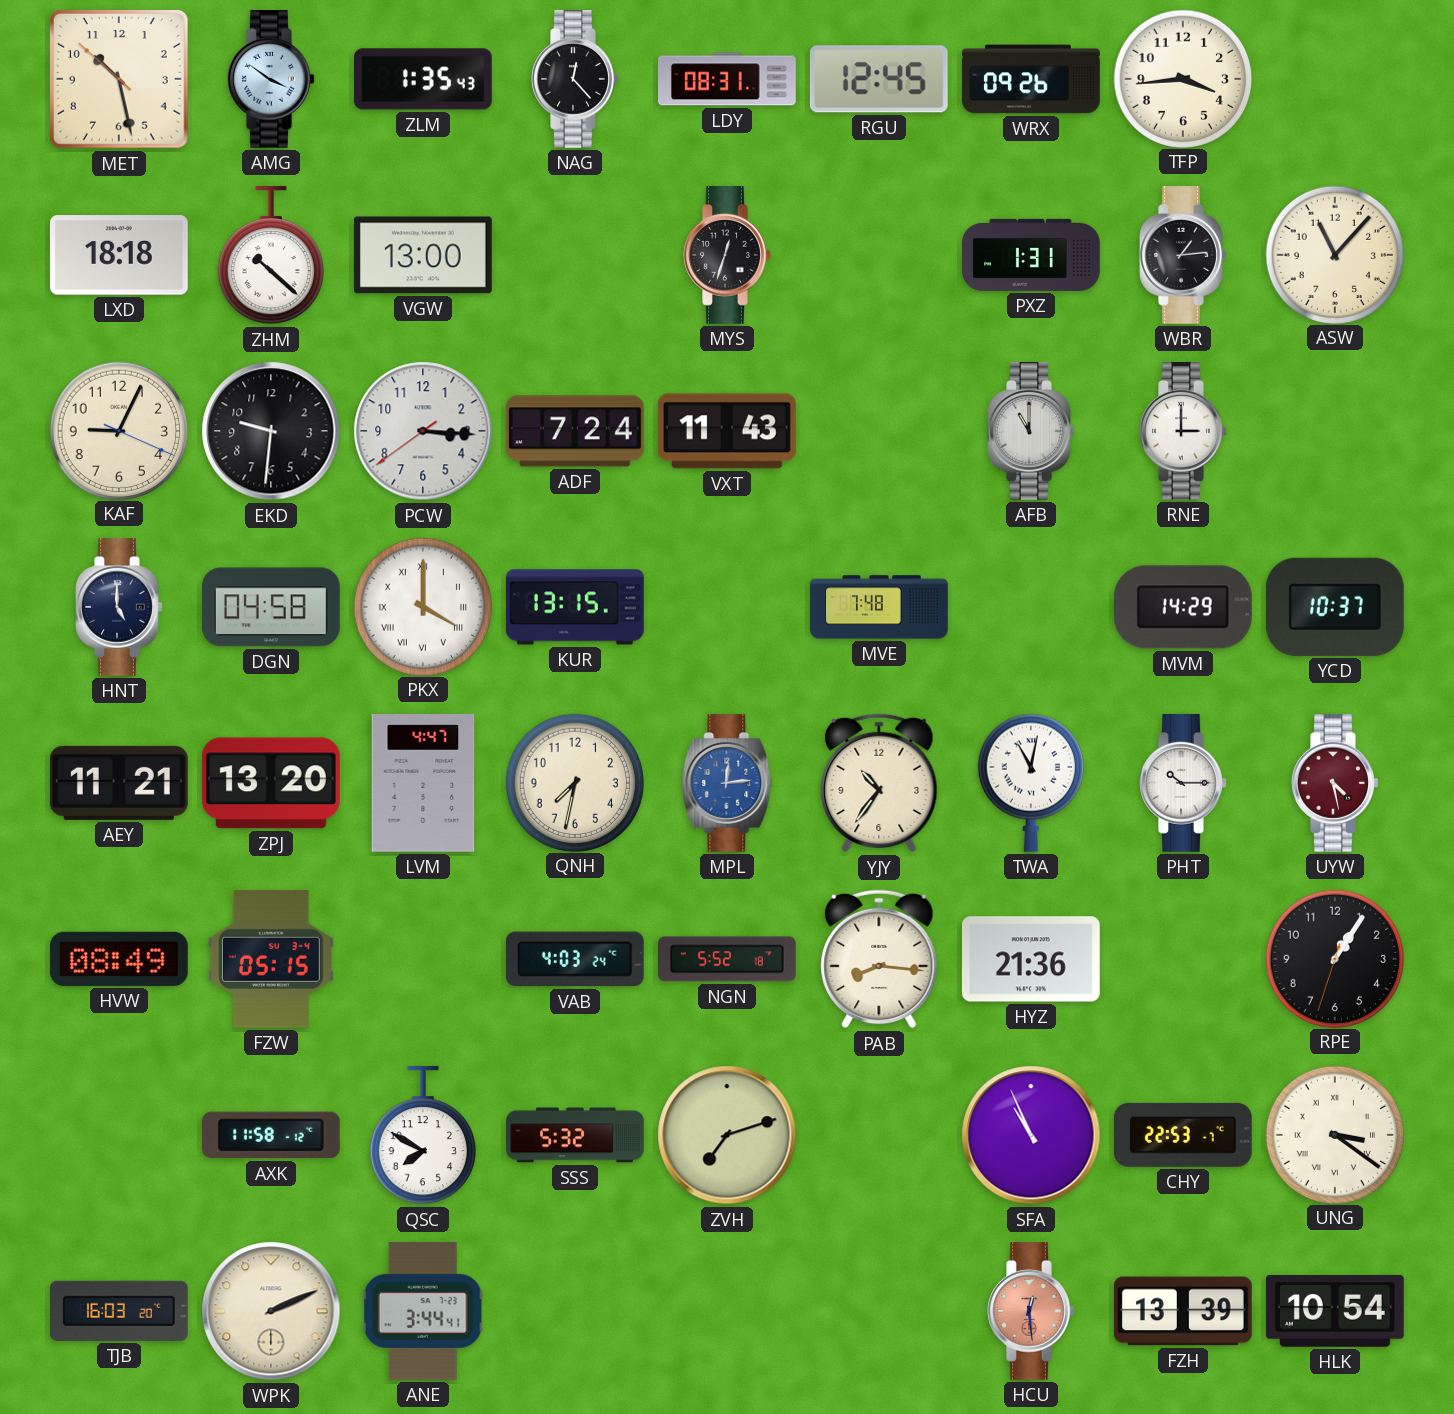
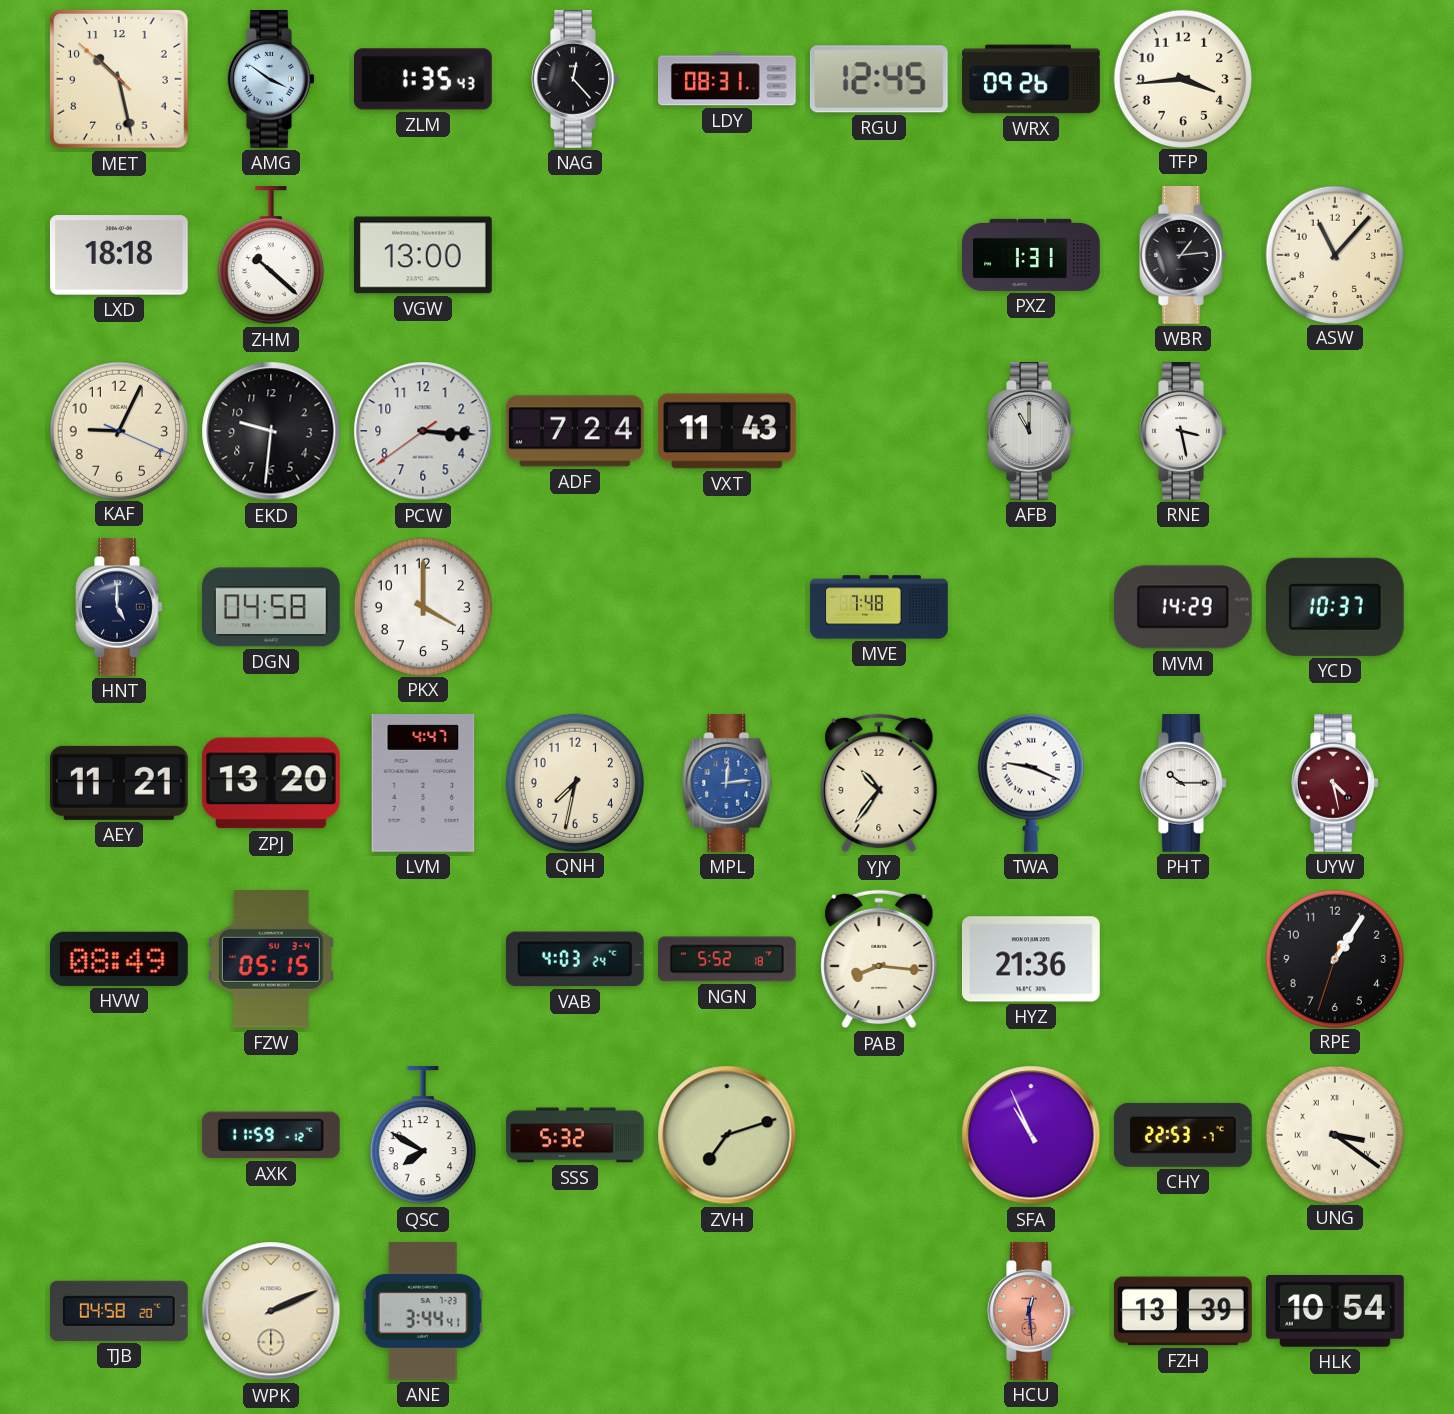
MYS: 12:33 -> none
RNE: 3:00 -> 3:28
PKX numerals: Roman -> Arabic
KUR: 13:15 -> none
TWA: 11:02 -> 9:19
AXK: 11:58 -> 11:59
TJB: 16:03 -> 04:58
